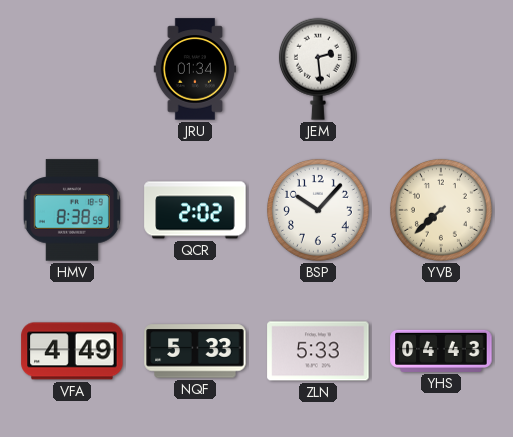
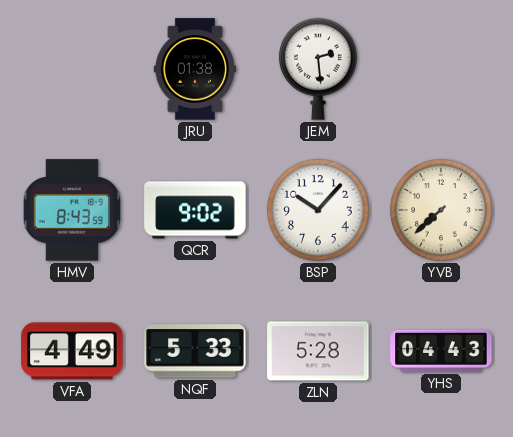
JRU: 01:34 -> 01:38
HMV: 8:38 -> 8:43
QCR: 2:02 -> 9:02
ZLN: 5:33 -> 5:28
